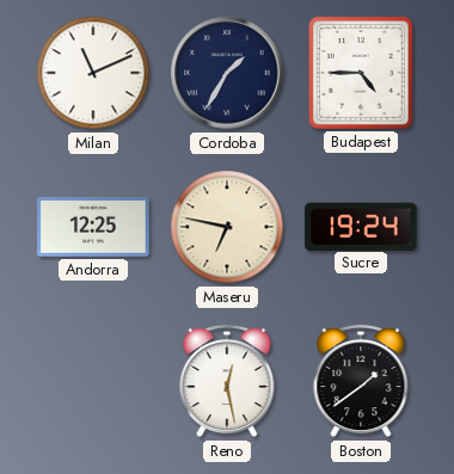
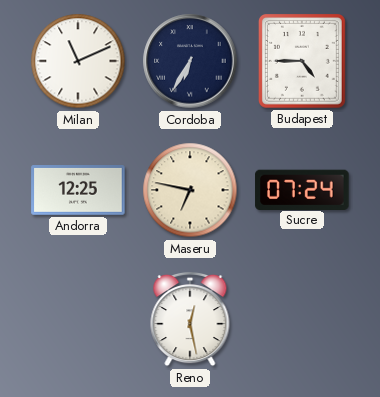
Cordoba: 1:35 -> 6:35
Sucre: 19:24 -> 07:24
Boston: 1:39 -> none
